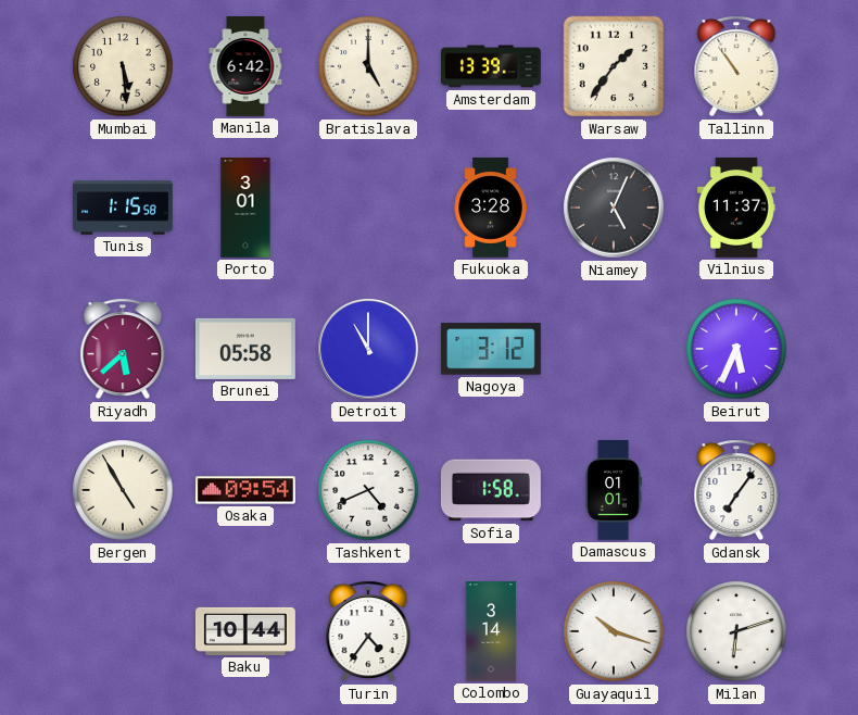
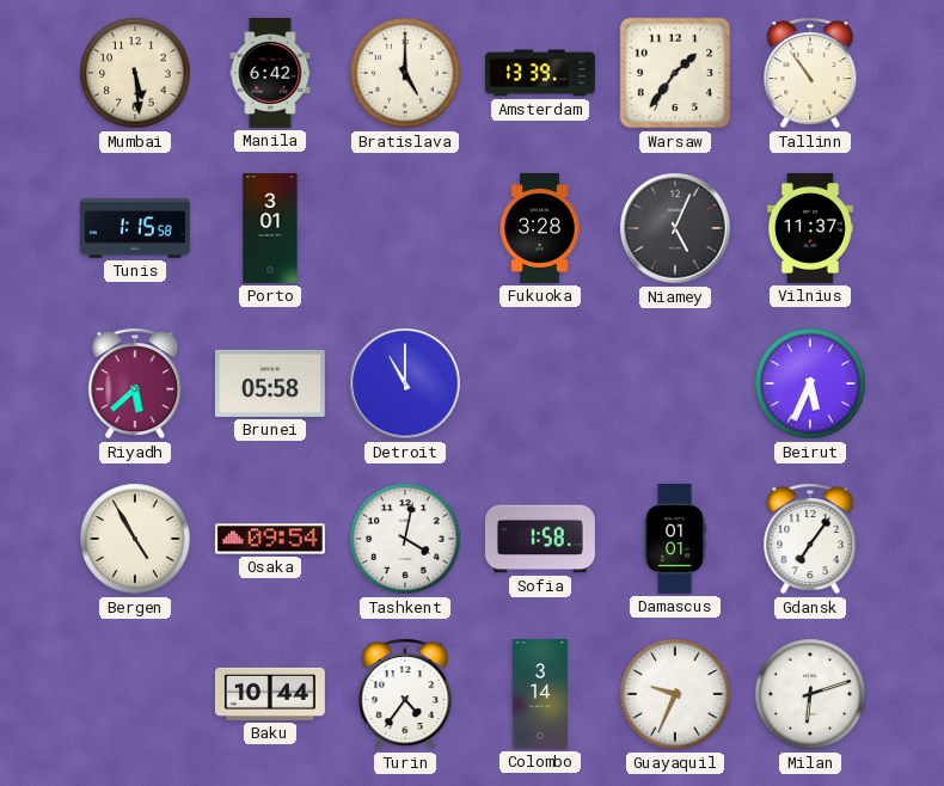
Nagoya: 3:12 -> none
Tashkent: 4:41 -> 4:02
Guayaquil: 10:18 -> 9:34
